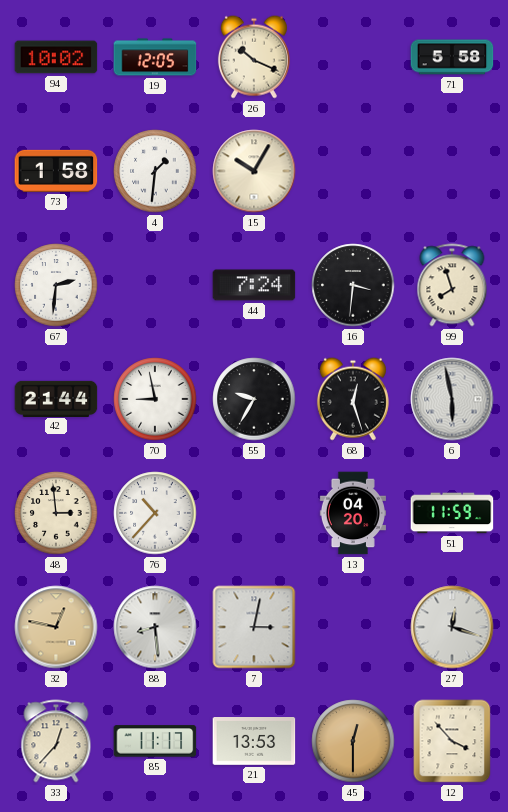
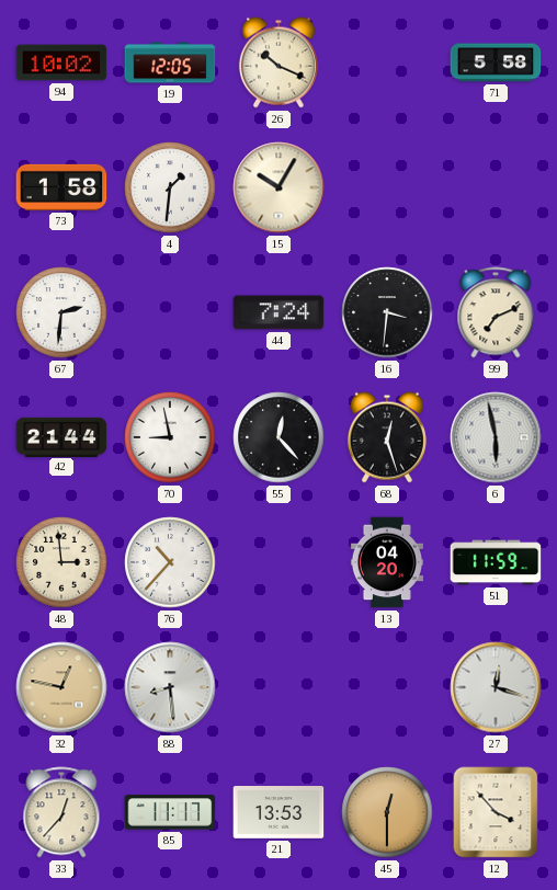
99: 7:57 -> 7:11
55: 9:35 -> 12:23
7: 3:02 -> none
